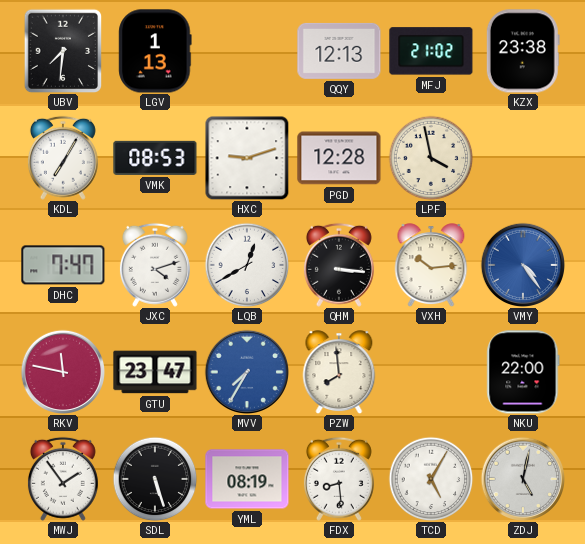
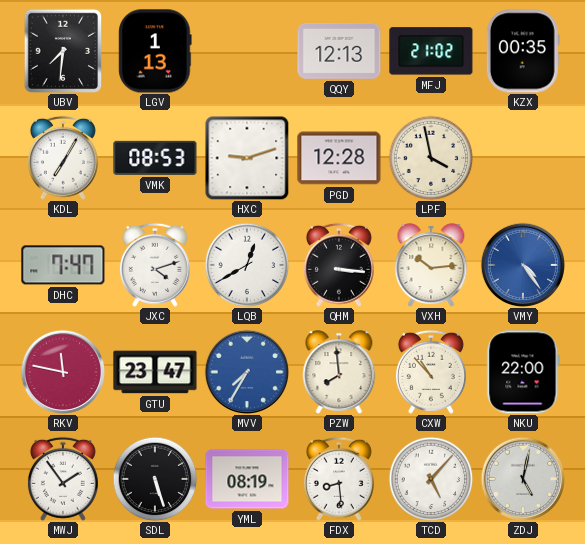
KZX: 23:38 -> 00:35
CXW: none -> 10:53
TCD: 5:05 -> 5:07
